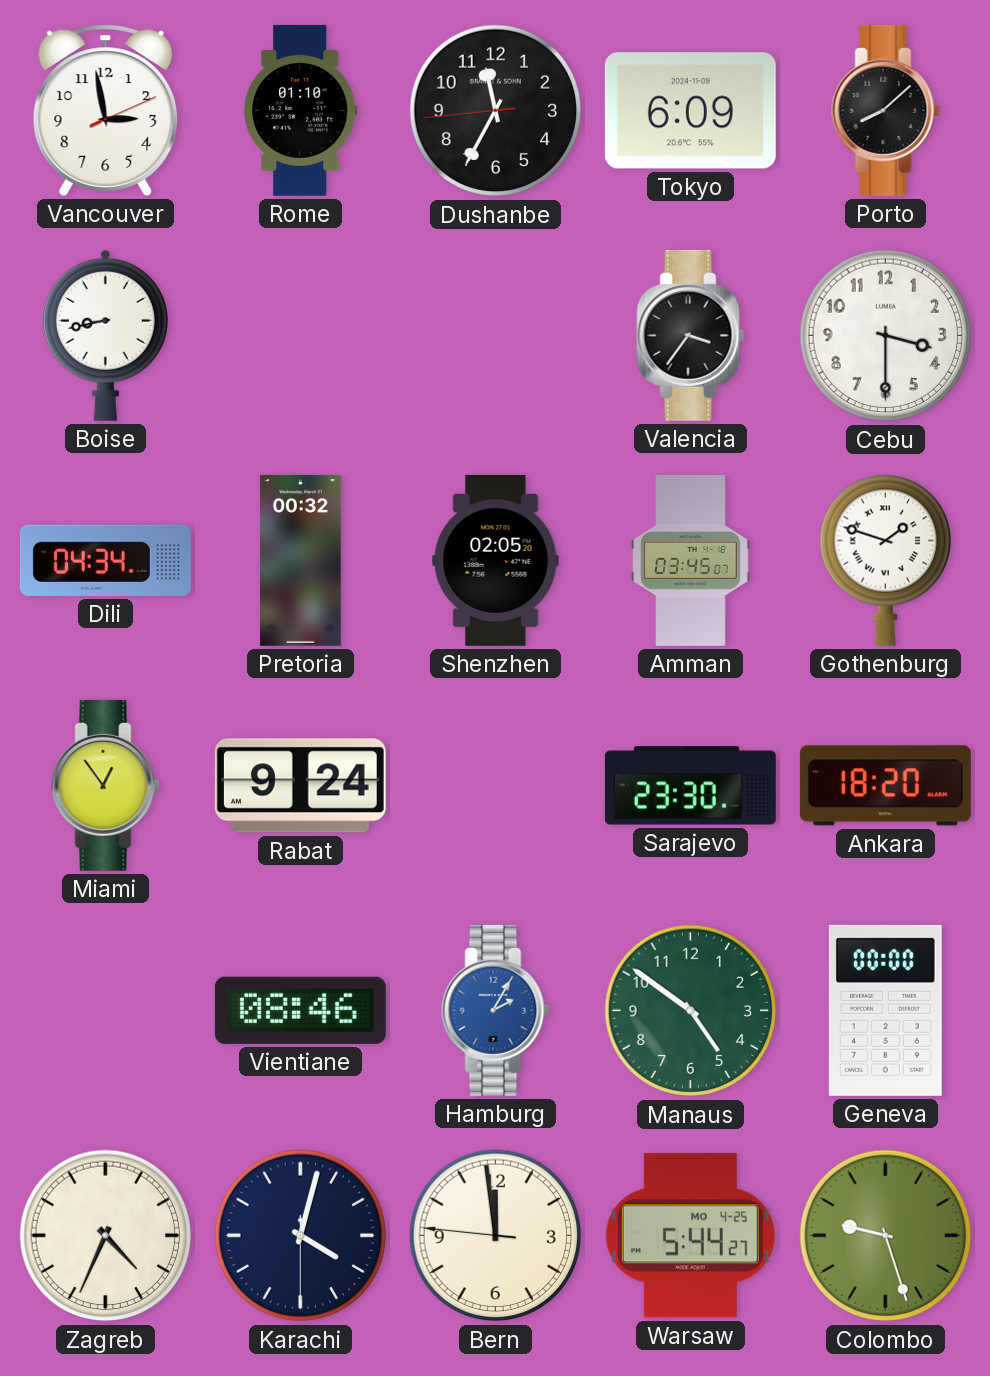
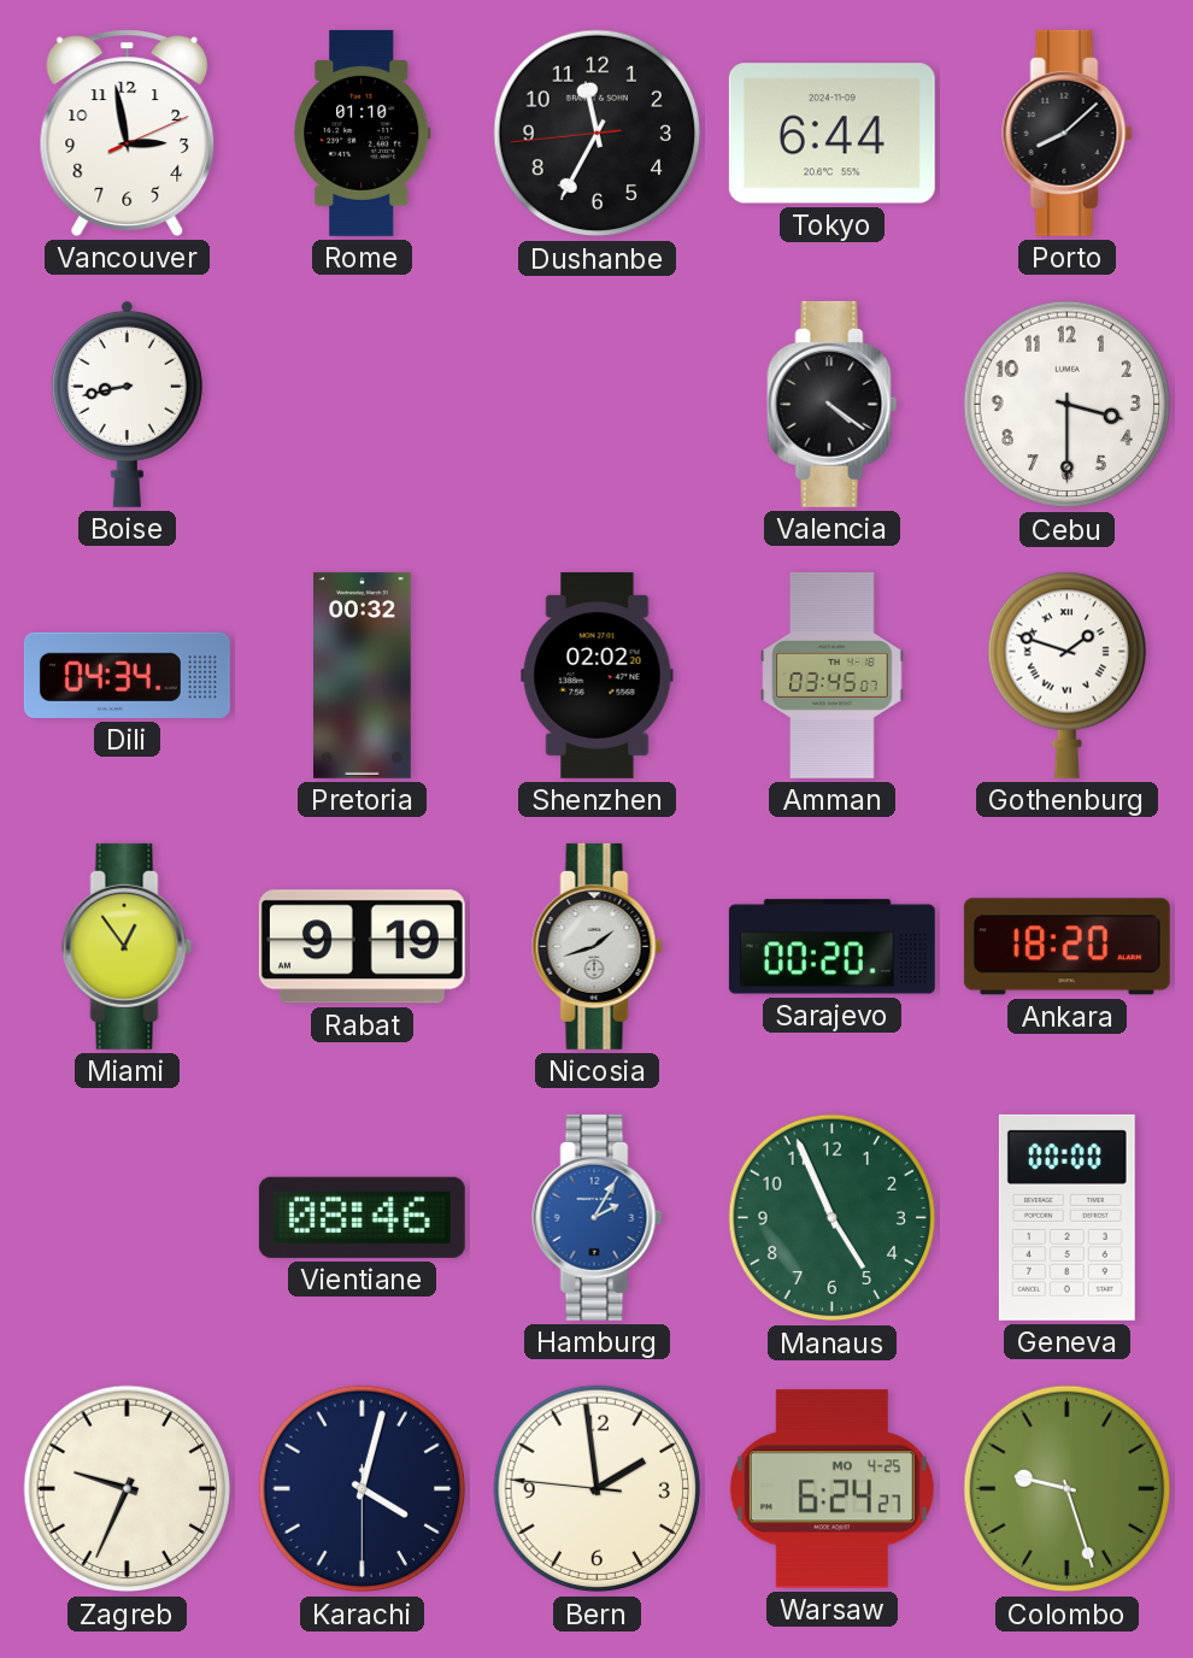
Tokyo: 6:09 -> 6:44
Valencia: 3:36 -> 4:21
Shenzhen: 02:05 -> 02:02
Rabat: 9:24 -> 9:19
Nicosia: none -> 1:42
Sarajevo: 23:30 -> 00:20
Manaus: 4:51 -> 4:56
Zagreb: 4:34 -> 9:34
Bern: 11:58 -> 1:58
Warsaw: 5:44 -> 6:24
